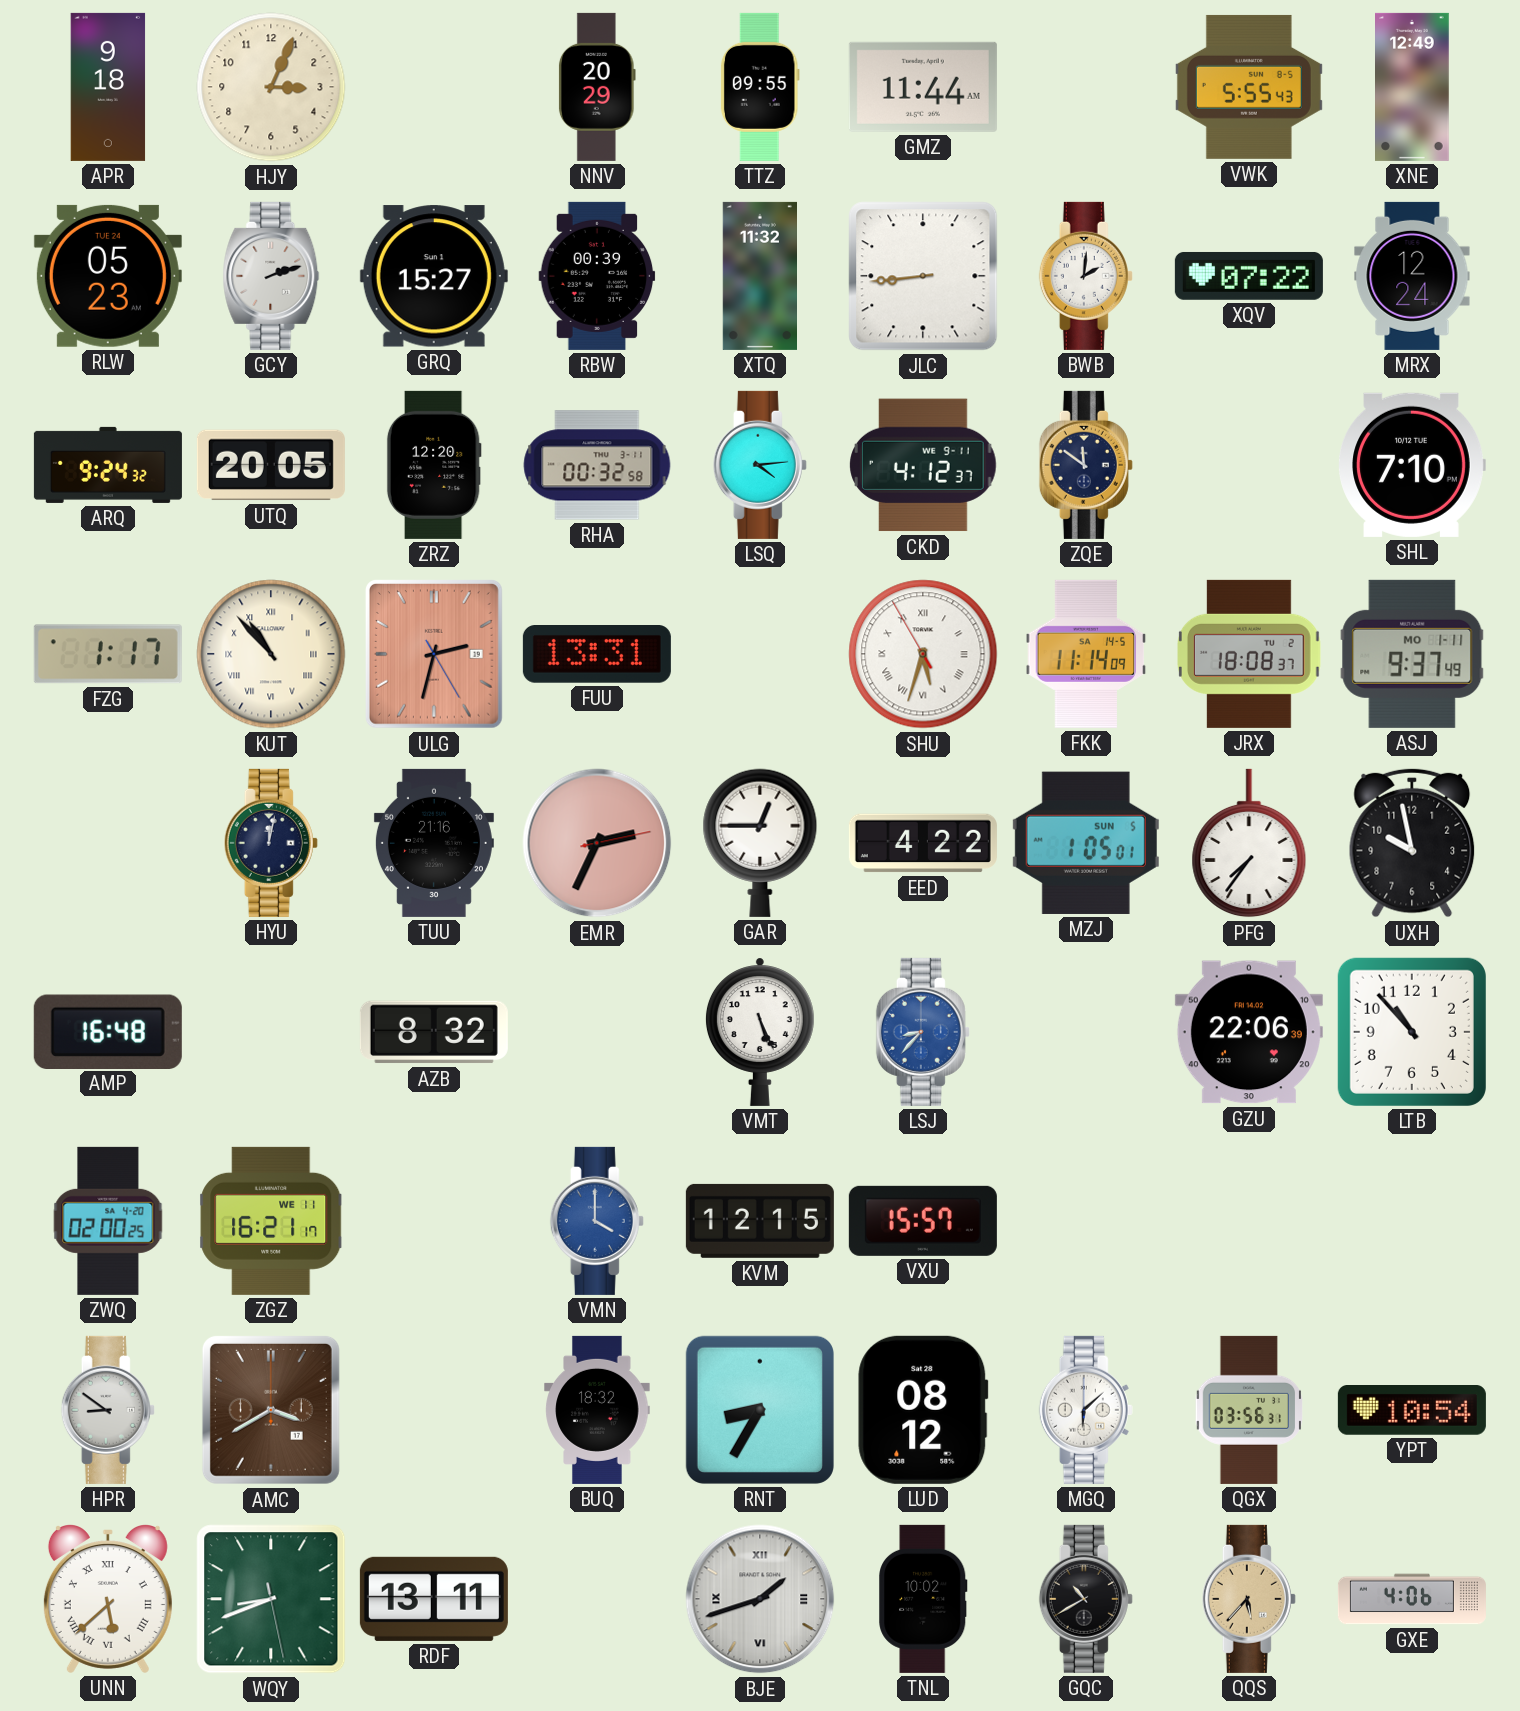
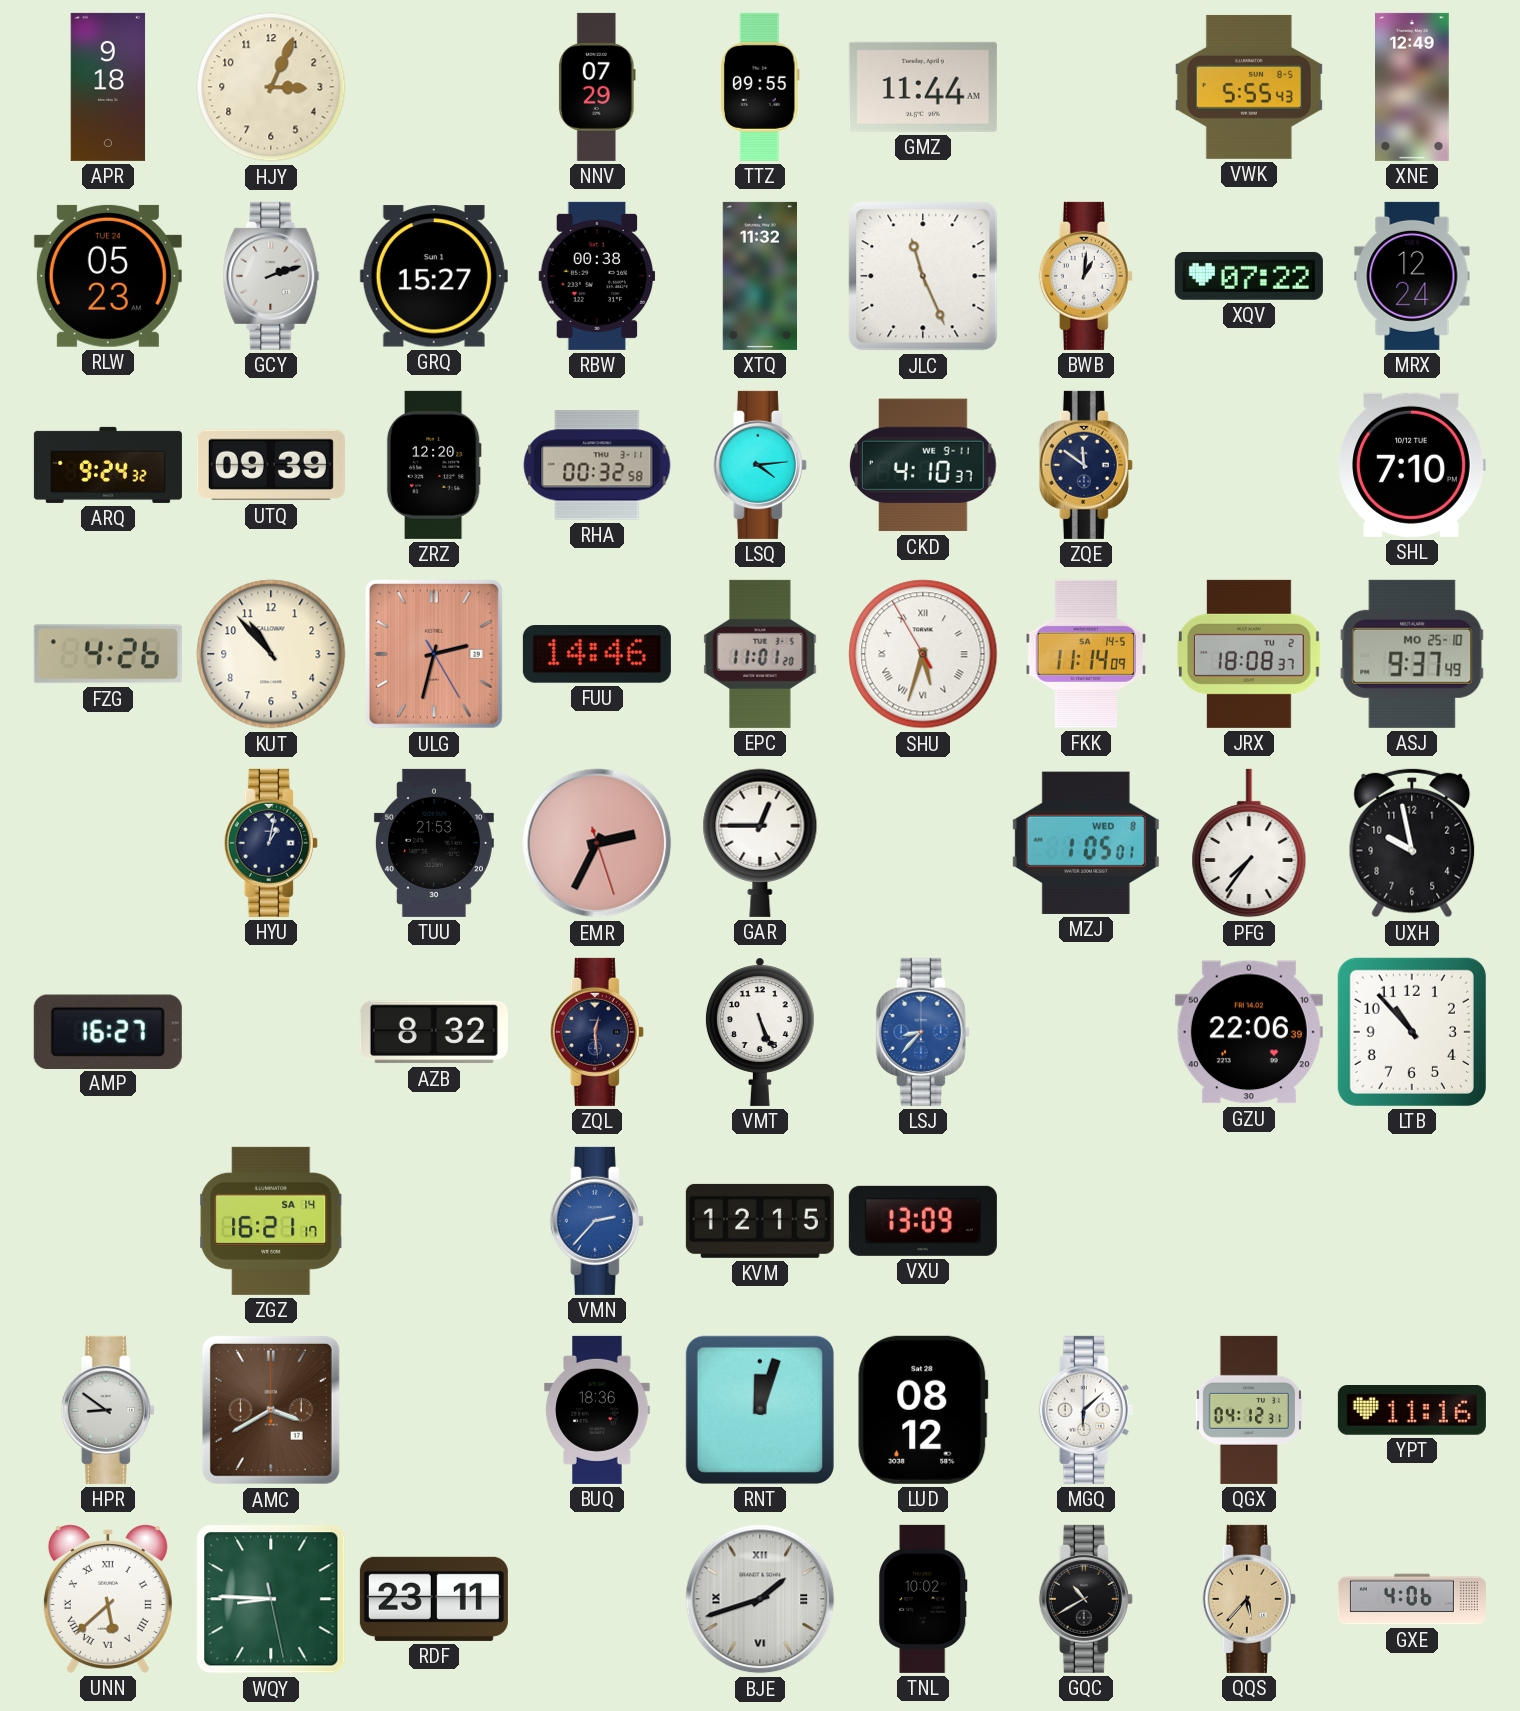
NNV: 20:29 -> 07:29
RBW: 00:39 -> 00:38
JLC: 8:44 -> 11:26
BWB: 2:01 -> 1:01
UTQ: 20:05 -> 09:39
CKD: 4:12 -> 4:10
FZG: 1:17 -> 4:26
KUT numerals: Roman -> Arabic
FUU: 13:31 -> 14:46
EPC: none -> 11:01
ASJ date: MO 1-11 -> MO 25-10
HYU: 12:02 -> 1:02
TUU: 21:16 -> 21:53
EMR: 2:34:13 -> 2:34:27
EED: 4:22 -> none
MZJ date: SUN 5 -> WED 8
AMP: 16:48 -> 16:27
ZQL: none -> 12:29
ZWQ: 02:00 -> none
ZGZ date: WE 11 -> SA 14
VMN: 4:00 -> 2:37
VXU: 15:57 -> 13:09
BUQ: 18:32 -> 18:36
RNT: 8:35 -> 12:03
QGX: 03:56 -> 04:12
YPT: 10:54 -> 11:16
WQY: 8:41 -> 8:45
RDF: 13:11 -> 23:11
